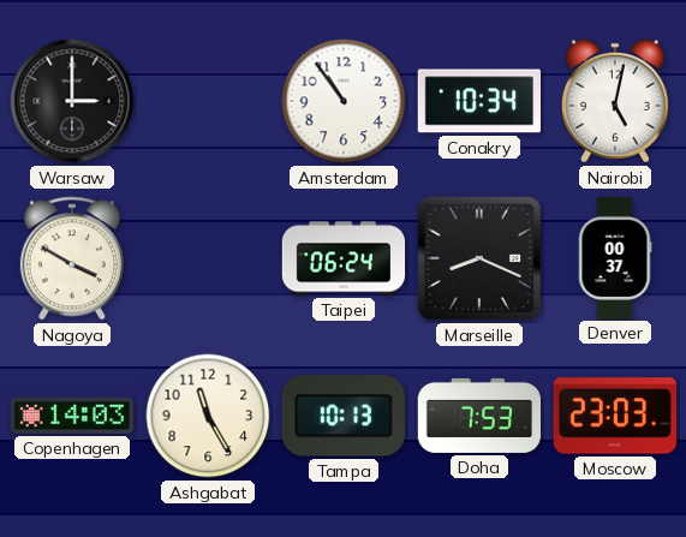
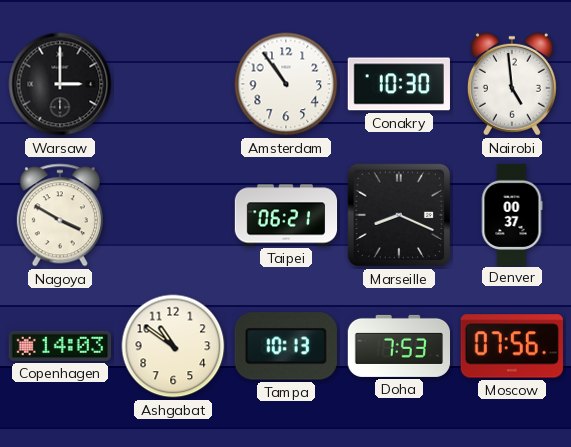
Conakry: 10:34 -> 10:30
Nairobi: 5:02 -> 4:59
Taipei: 06:24 -> 06:21
Ashgabat: 11:25 -> 10:51
Moscow: 23:03 -> 07:56
